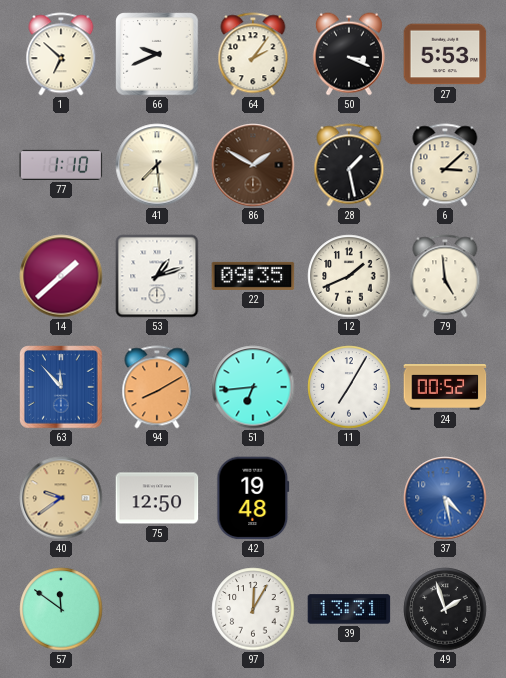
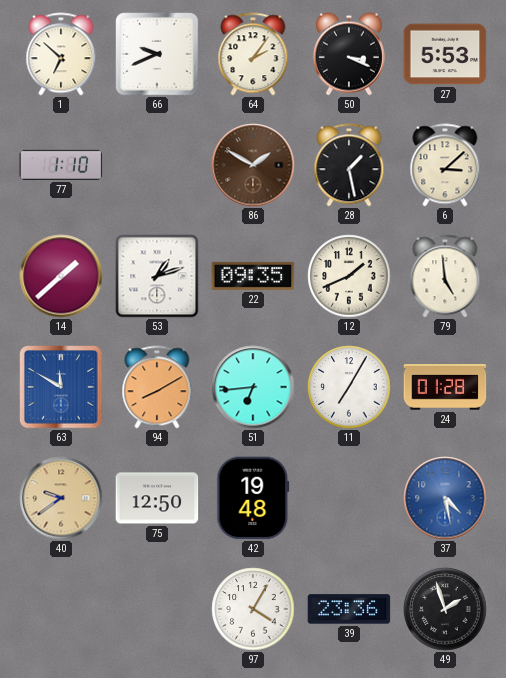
41: 7:29 -> none
63: 11:53 -> 11:50
24: 00:52 -> 01:28
57: 11:51 -> none
97: 12:05 -> 4:05
39: 13:31 -> 23:36
